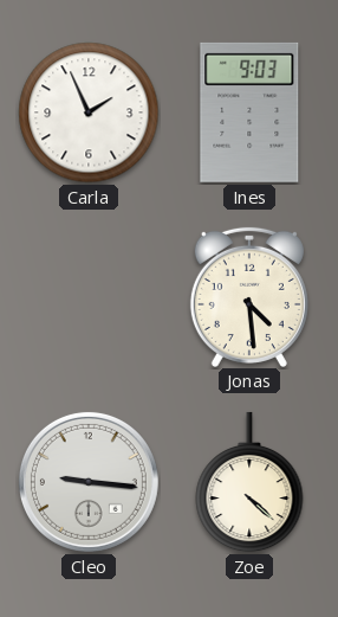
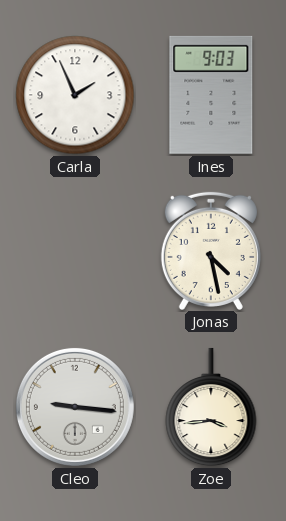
Jonas: 4:29 -> 4:28
Zoe: 4:22 -> 3:44
